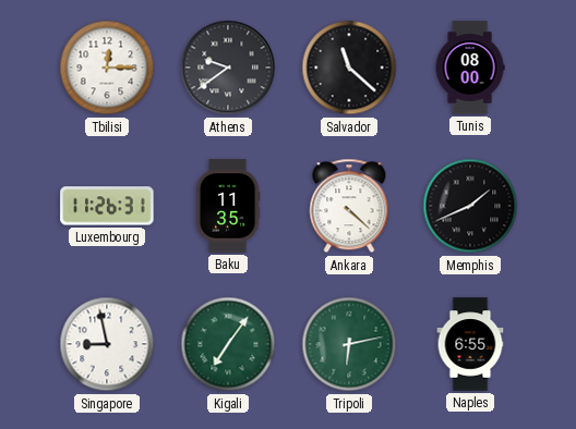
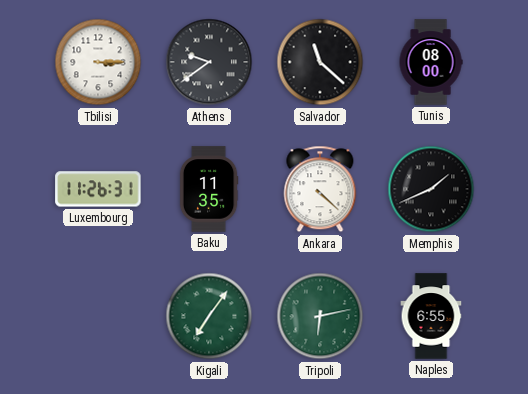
Tbilisi: 12:15 -> 3:15
Singapore: 8:58 -> none
